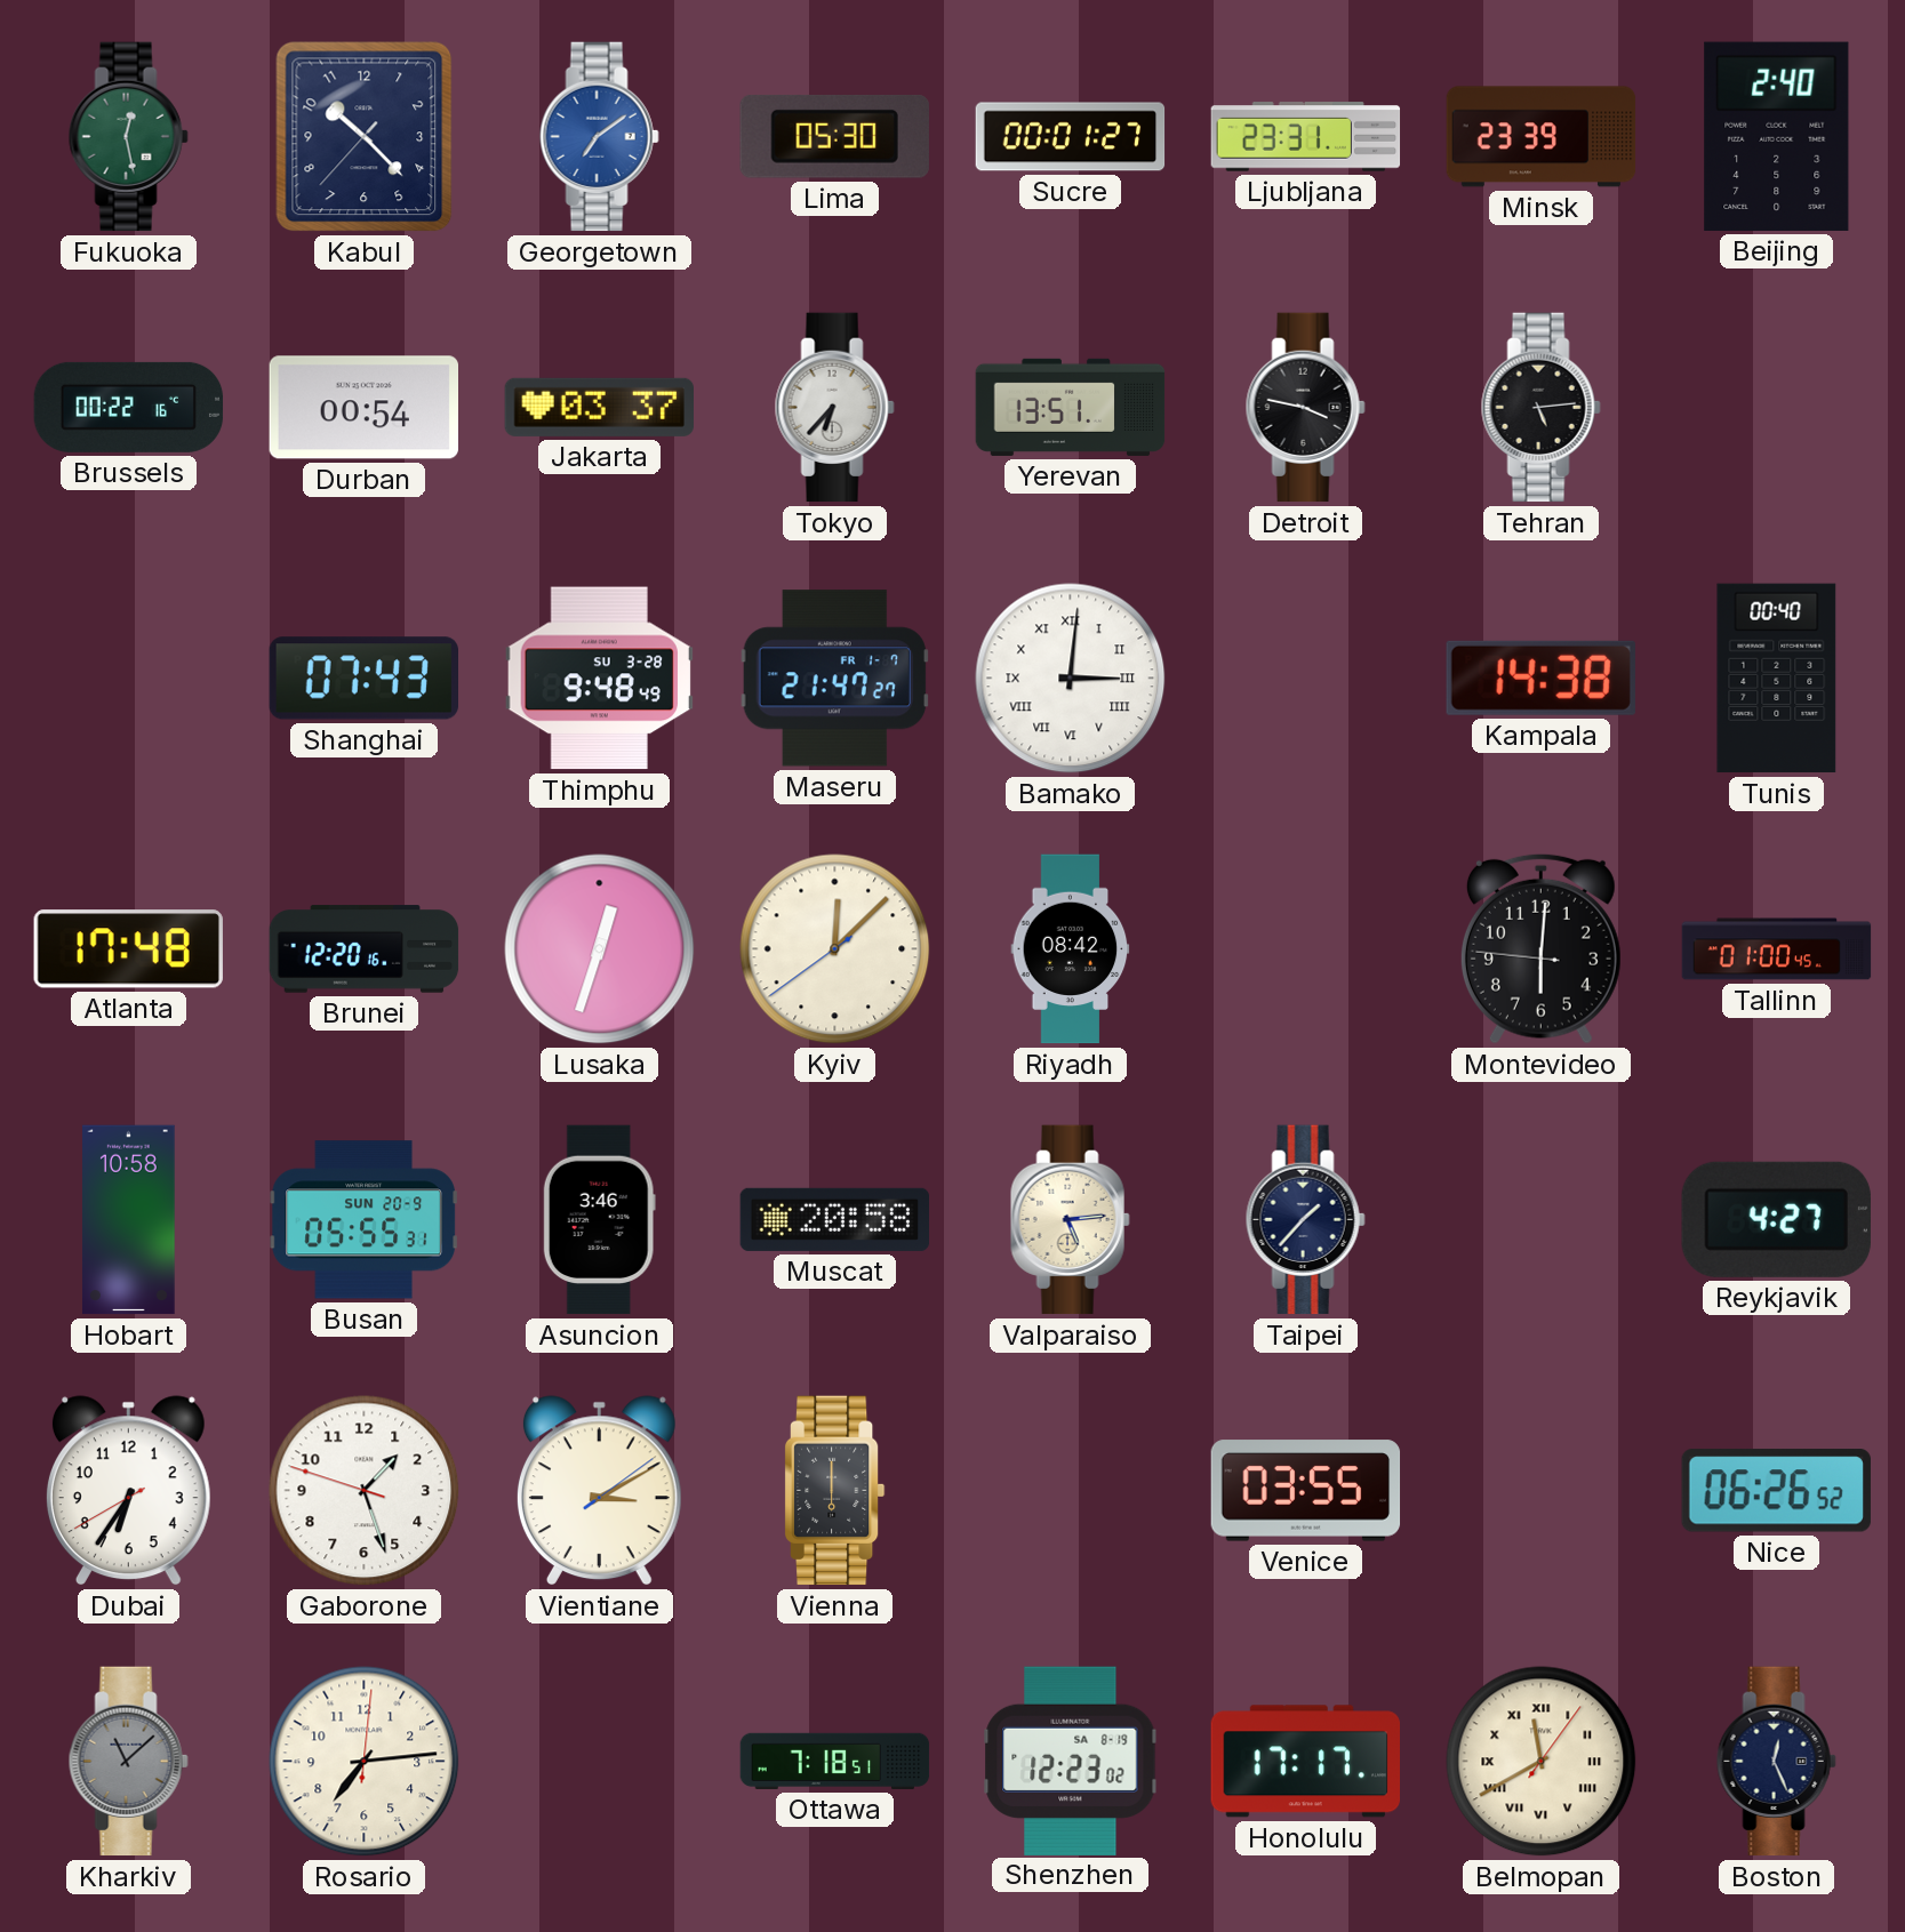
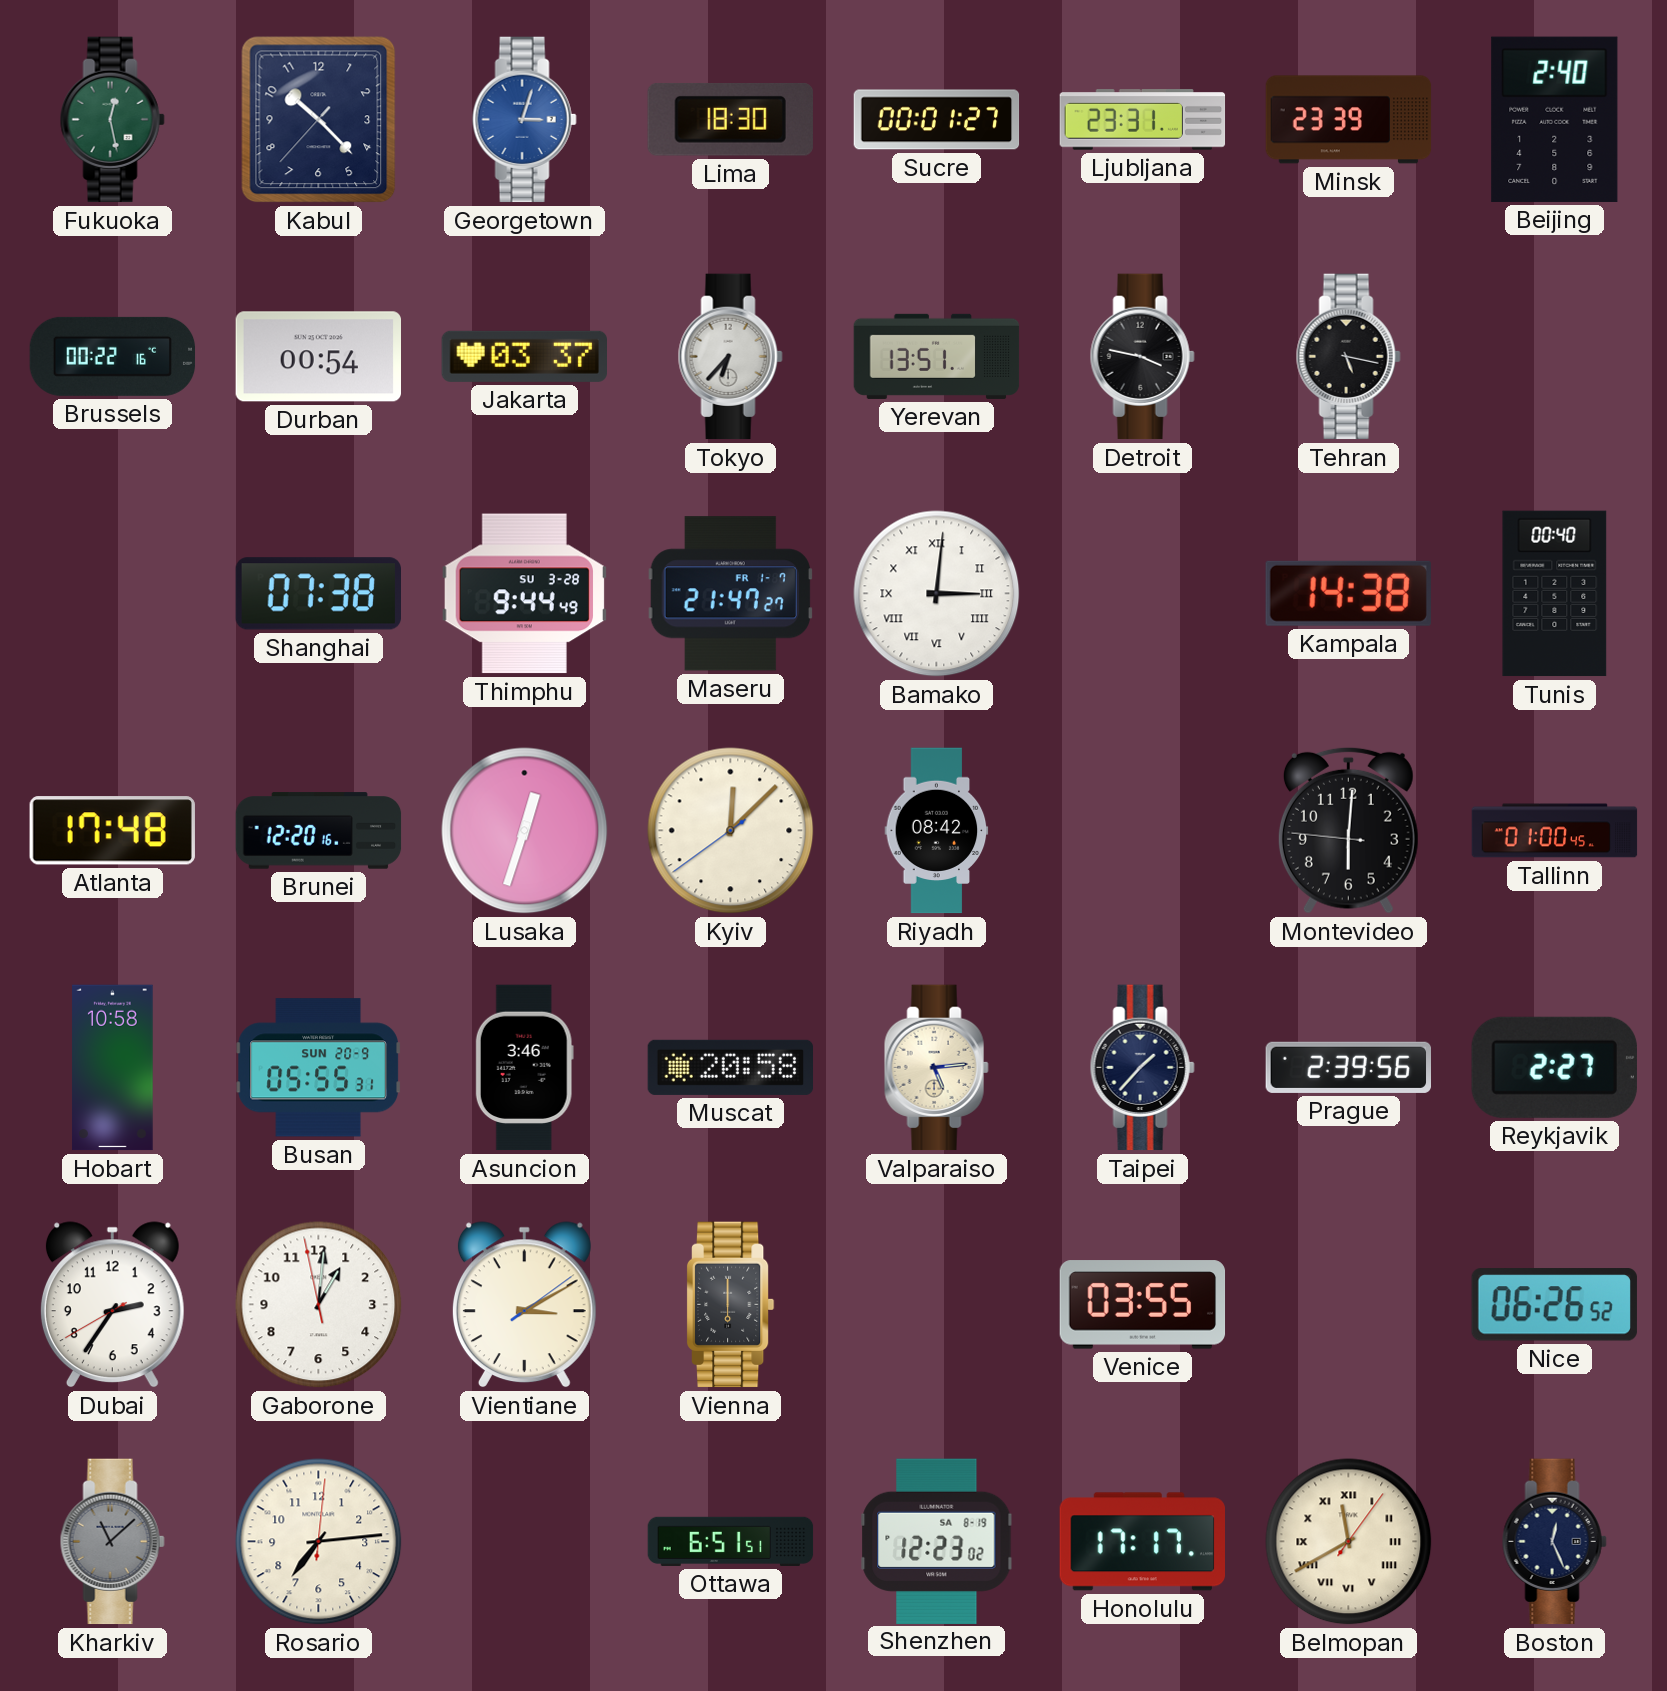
Georgetown: 7:09 -> 3:03
Lima: 05:30 -> 18:30
Tehran: 5:14 -> 5:17
Shanghai: 07:43 -> 07:38
Thimphu: 9:48 -> 9:44
Prague: none -> 2:39
Reykjavik: 4:27 -> 2:27
Dubai: 6:35 -> 2:35
Gaborone: 1:26 -> 1:00
Ottawa: 7:18 -> 6:51
